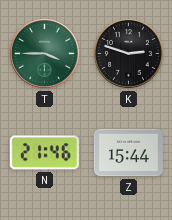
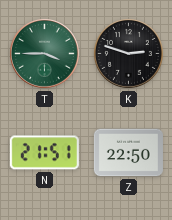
N: 21:46 -> 21:51
Z: 15:44 -> 22:50
